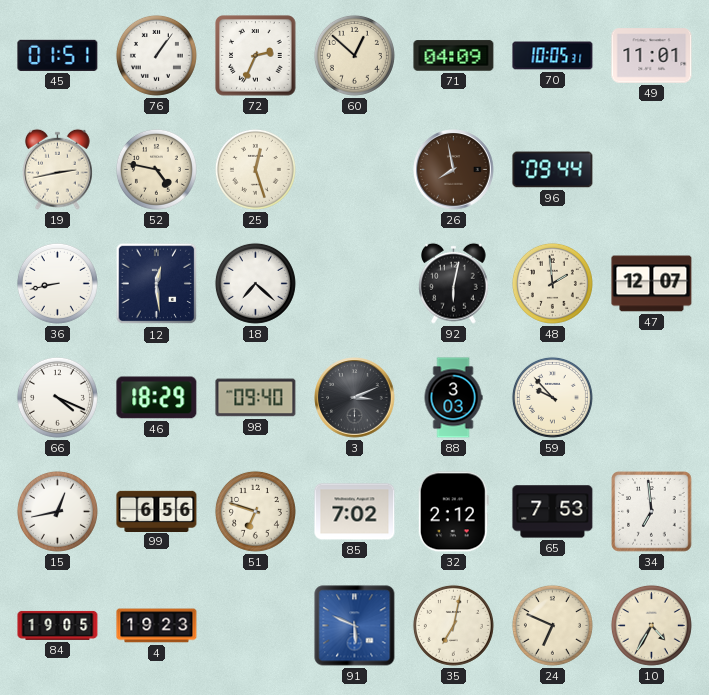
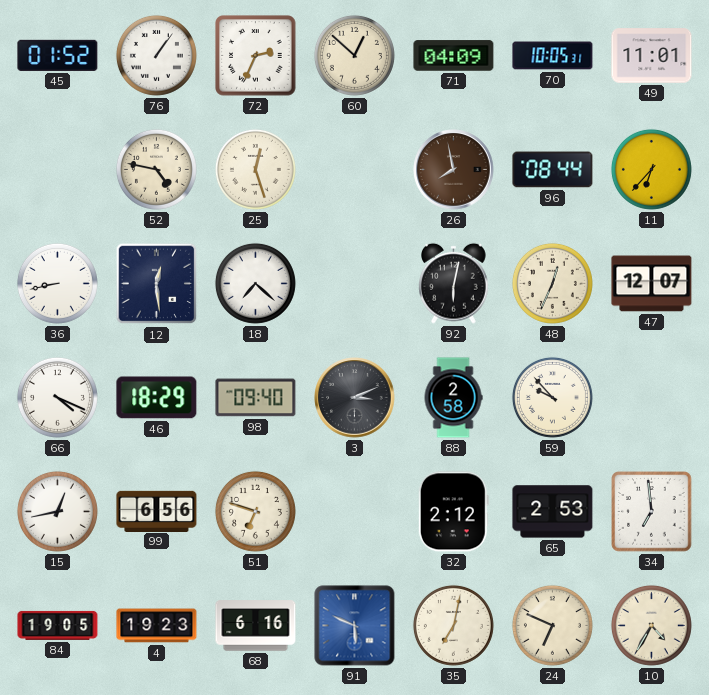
45: 01:51 -> 01:52
19: 2:43 -> none
96: 09:44 -> 08:44
11: none -> 6:37
48: 1:59 -> 12:34
88: 3:03 -> 2:58
85: 7:02 -> none
65: 7:53 -> 2:53
68: none -> 6:16
